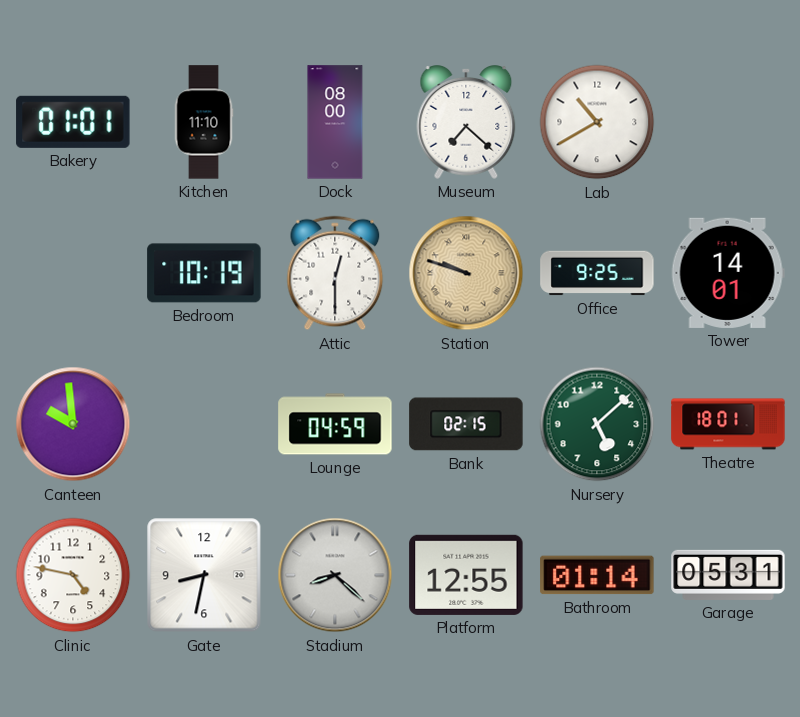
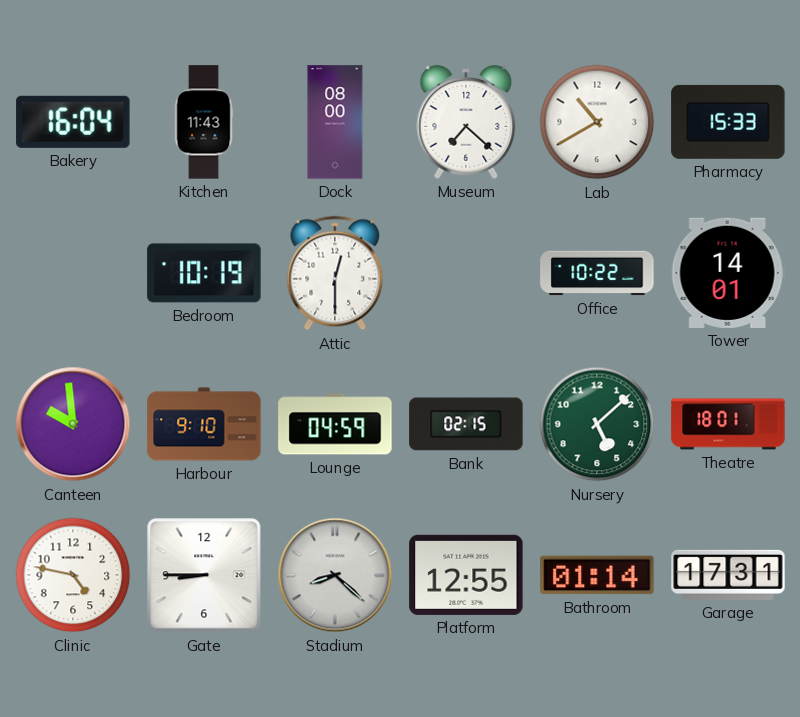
Bakery: 01:01 -> 16:04
Kitchen: 11:10 -> 11:43
Pharmacy: none -> 15:33
Station: 9:48 -> none
Office: 9:25 -> 10:22
Harbour: none -> 9:10
Gate: 8:32 -> 8:45
Garage: 05:31 -> 17:31
